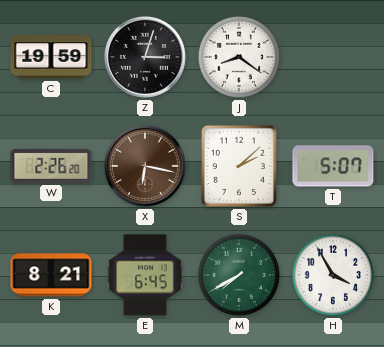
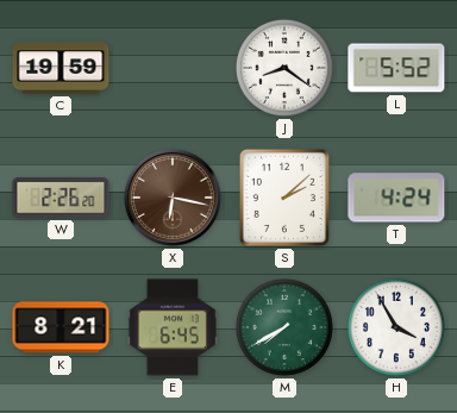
Z: 3:03 -> none
L: none -> 5:52
T: 5:07 -> 4:24
